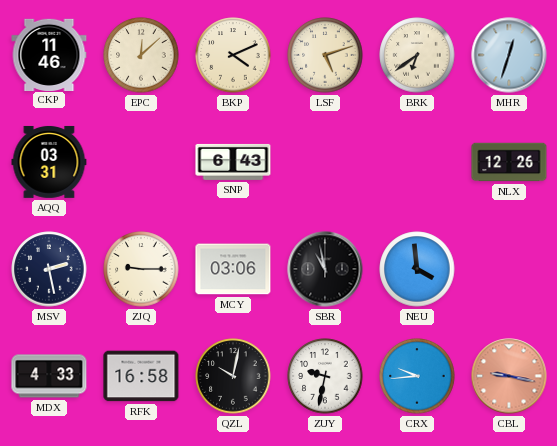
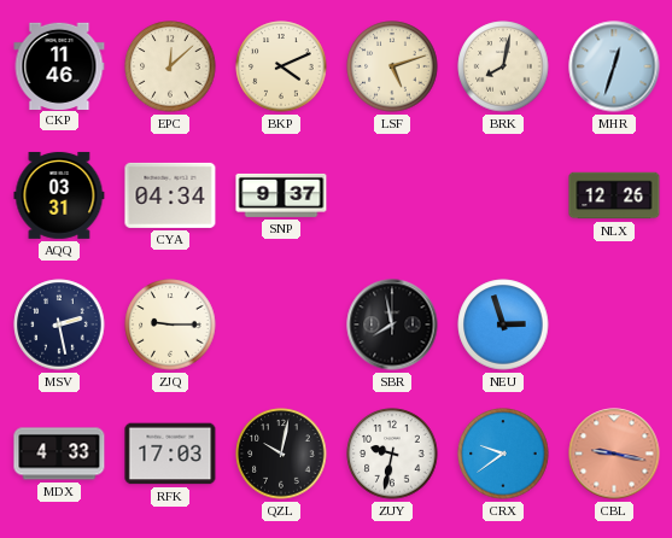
BRK: 6:39 -> 8:02
CYA: none -> 04:34
SNP: 6:43 -> 9:37
MCY: 03:06 -> none
SBR: 10:58 -> 7:58
NEU: 3:59 -> 2:57
RFK: 16:58 -> 17:03
CRX: 9:44 -> 9:39
